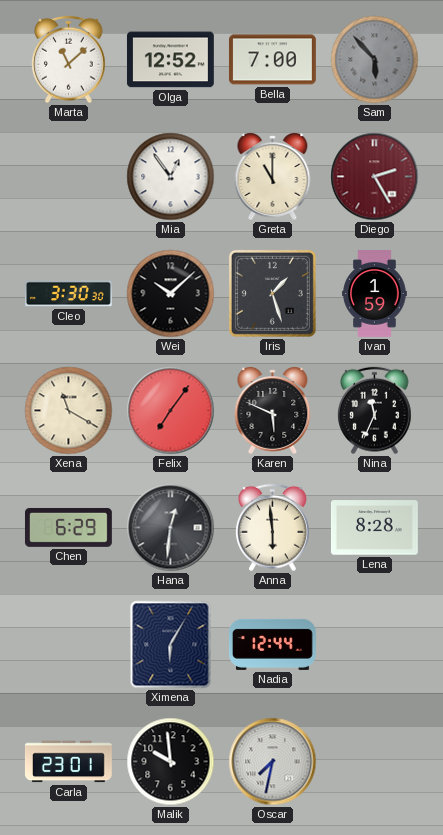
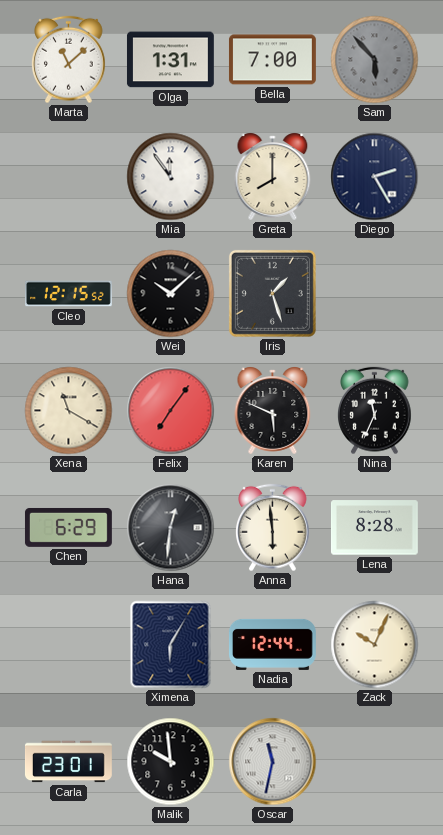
Olga: 12:52 -> 1:31
Mia: 12:54 -> 11:54
Greta: 11:00 -> 8:00
Diego dial: burgundy -> navy
Cleo: 3:30 -> 12:15
Ivan: 1:59 -> none
Zack: none -> 10:04
Oscar: 7:32 -> 11:32
